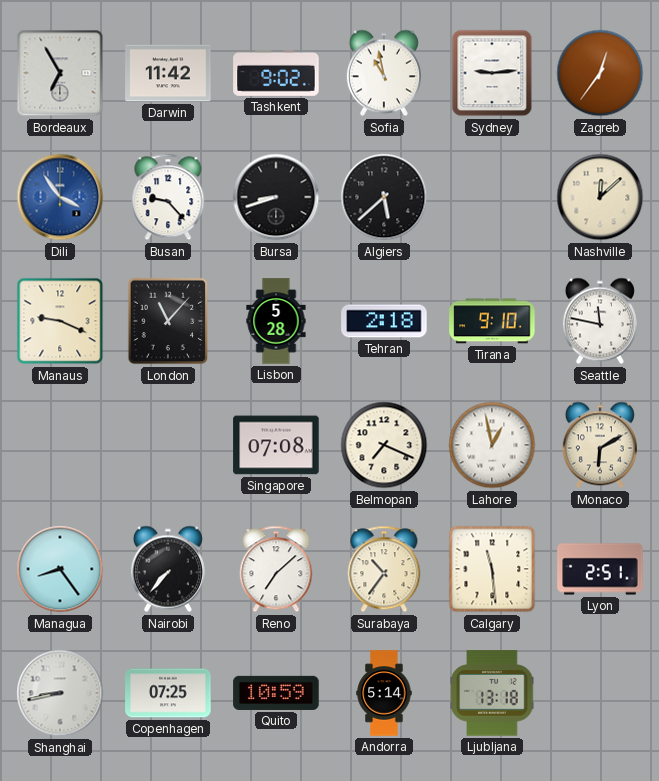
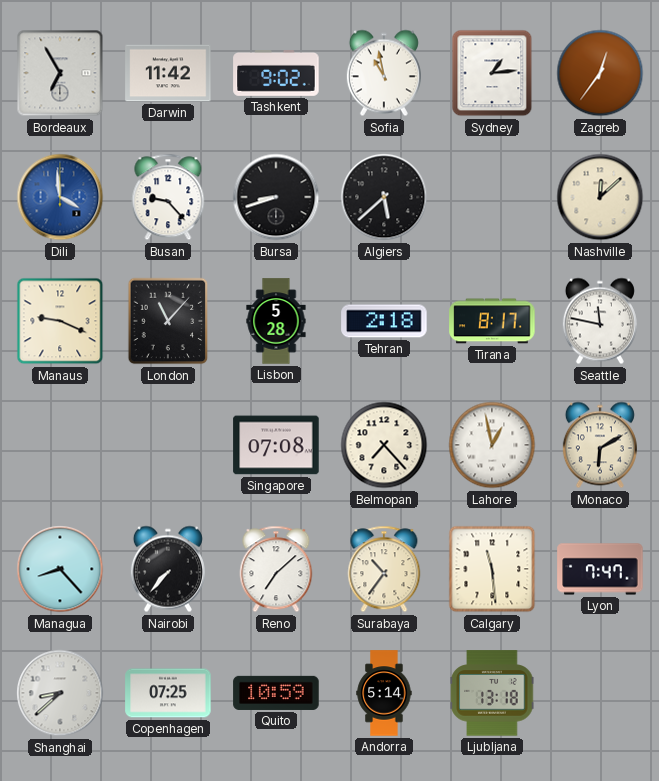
Sydney: 9:14 -> 1:14
Dili: 3:54 -> 3:59
Tirana: 9:10 -> 8:17
Belmopan: 7:19 -> 7:23
Managua: 8:24 -> 8:23
Lyon: 2:51 -> 7:47
Shanghai: 8:43 -> 8:38
